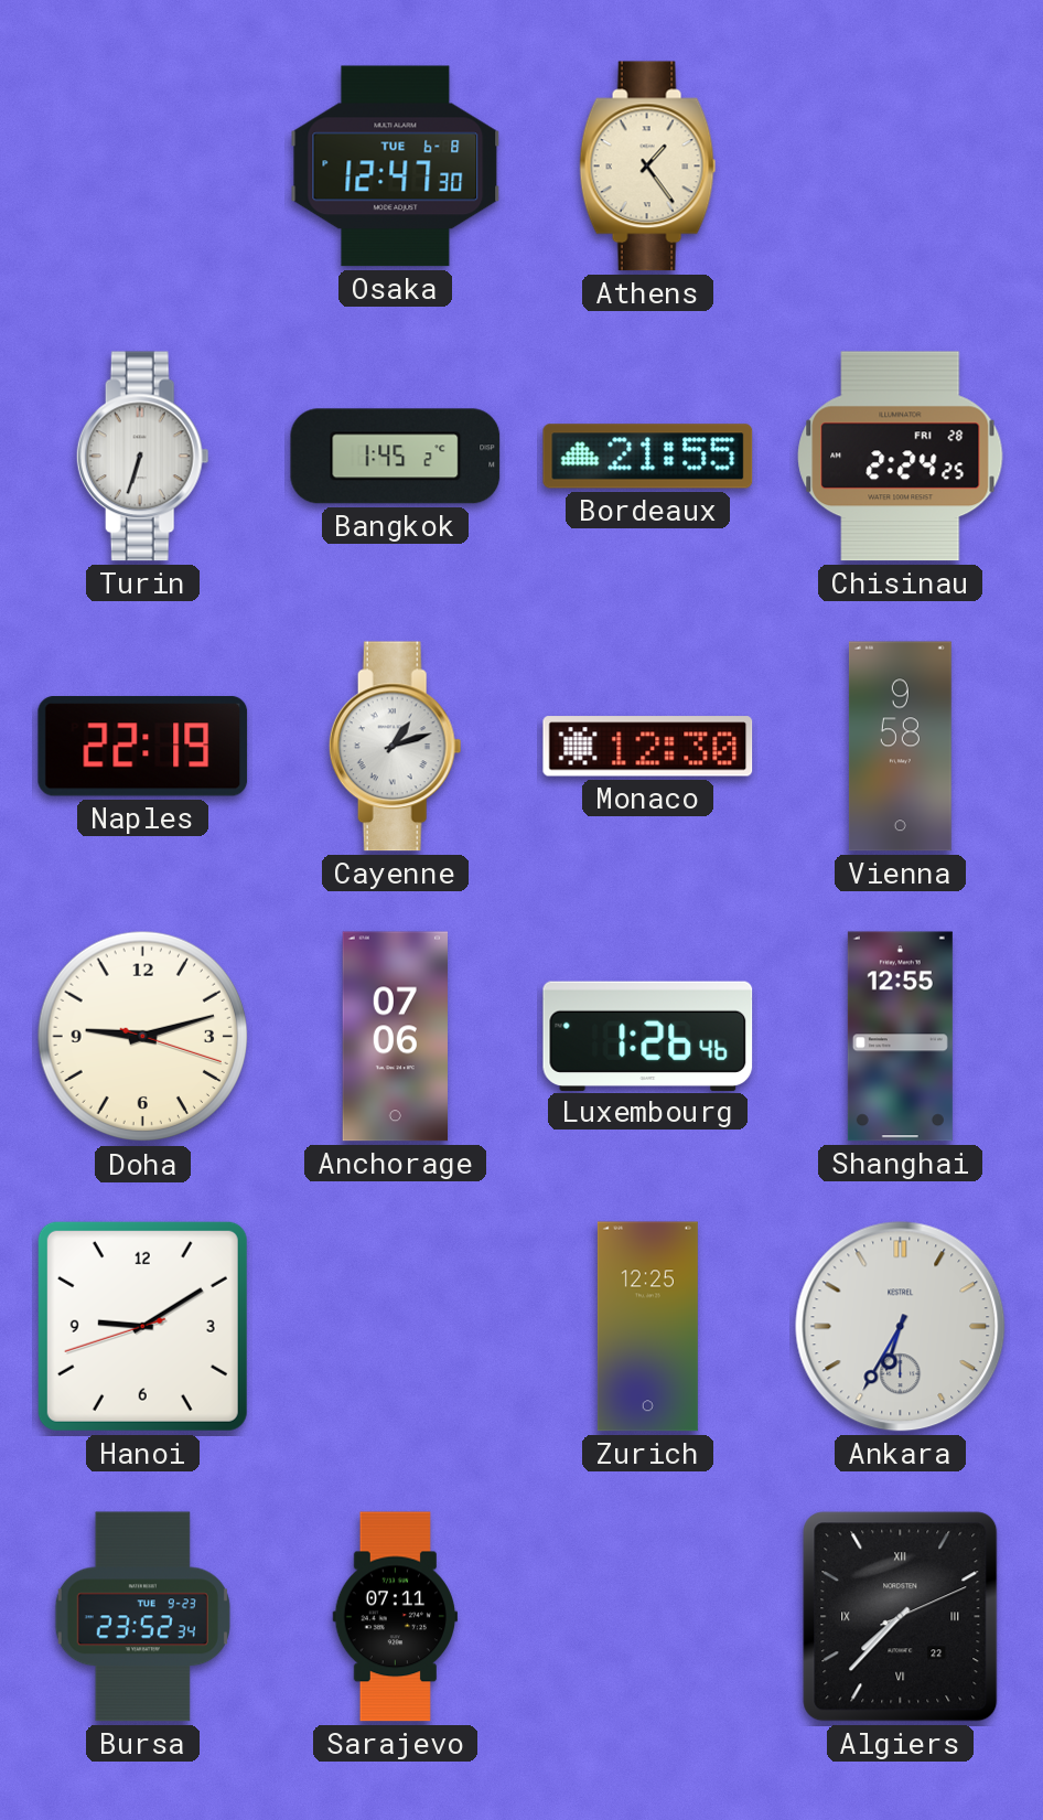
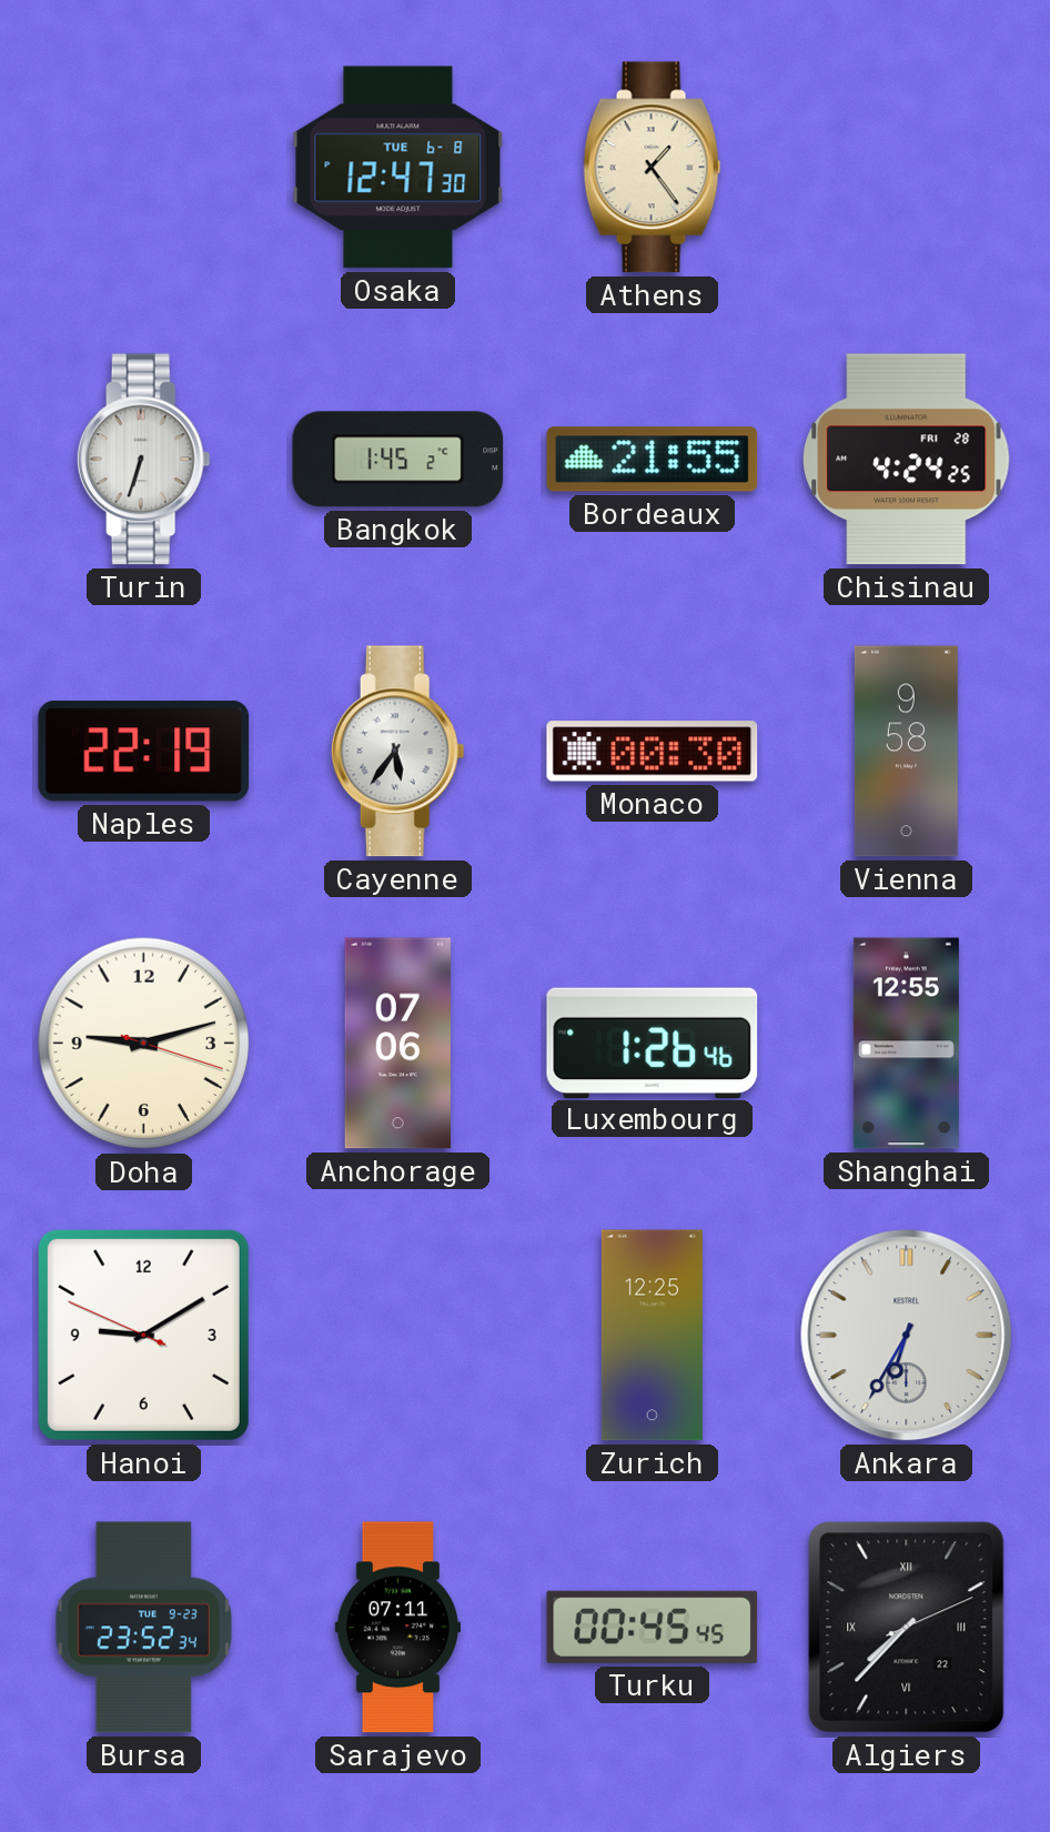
Chisinau: 2:24 -> 4:24
Cayenne: 1:12 -> 5:36
Monaco: 12:30 -> 00:30
Hanoi: 9:09:42 -> 9:09:49
Turku: none -> 00:45
